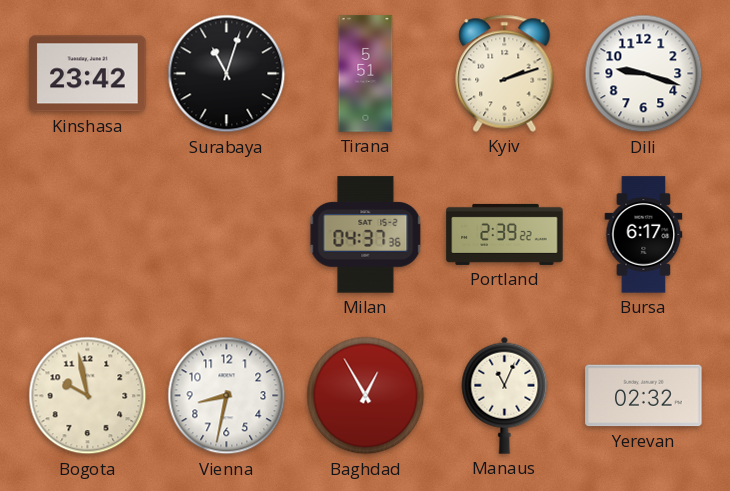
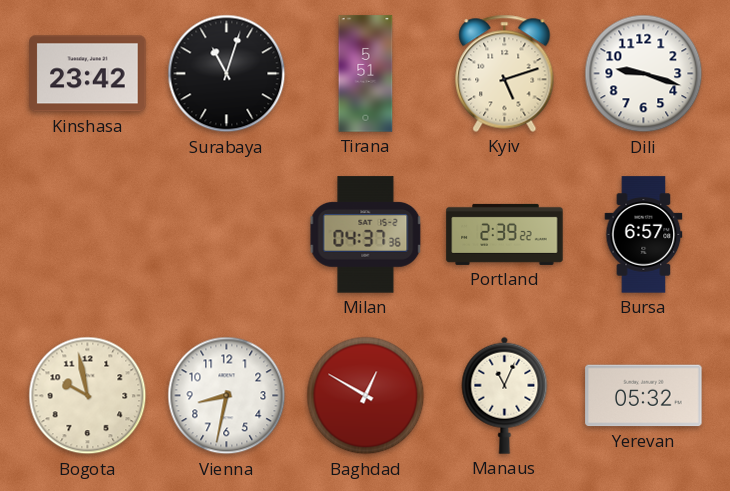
Kyiv: 2:12 -> 5:12
Bursa: 6:17 -> 6:57
Baghdad: 12:55 -> 12:50
Yerevan: 02:32 -> 05:32
